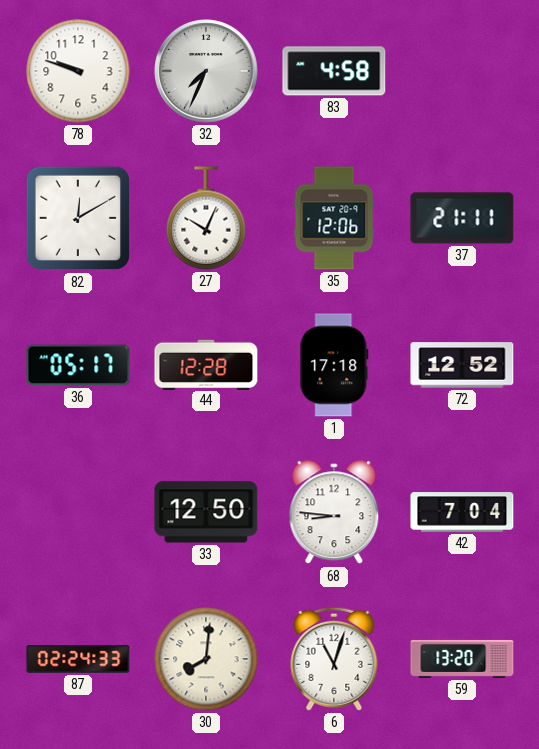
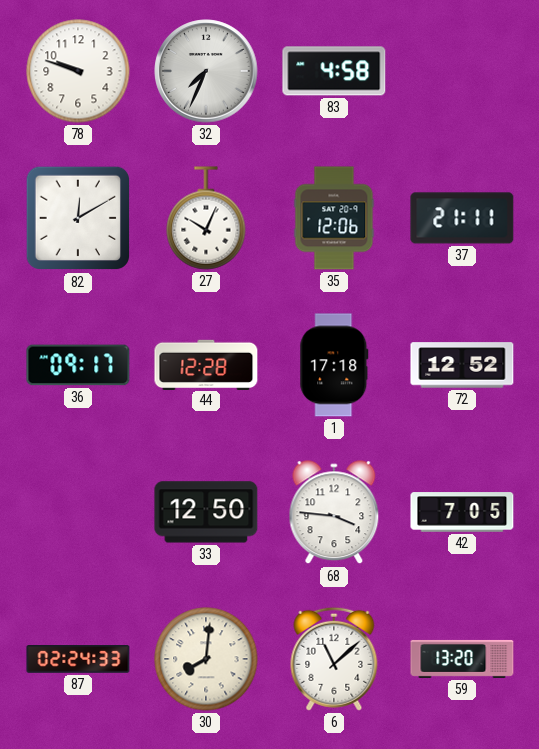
36: 05:17 -> 09:17
68: 8:46 -> 3:46
42: 7:04 -> 7:05
6: 11:03 -> 11:08
